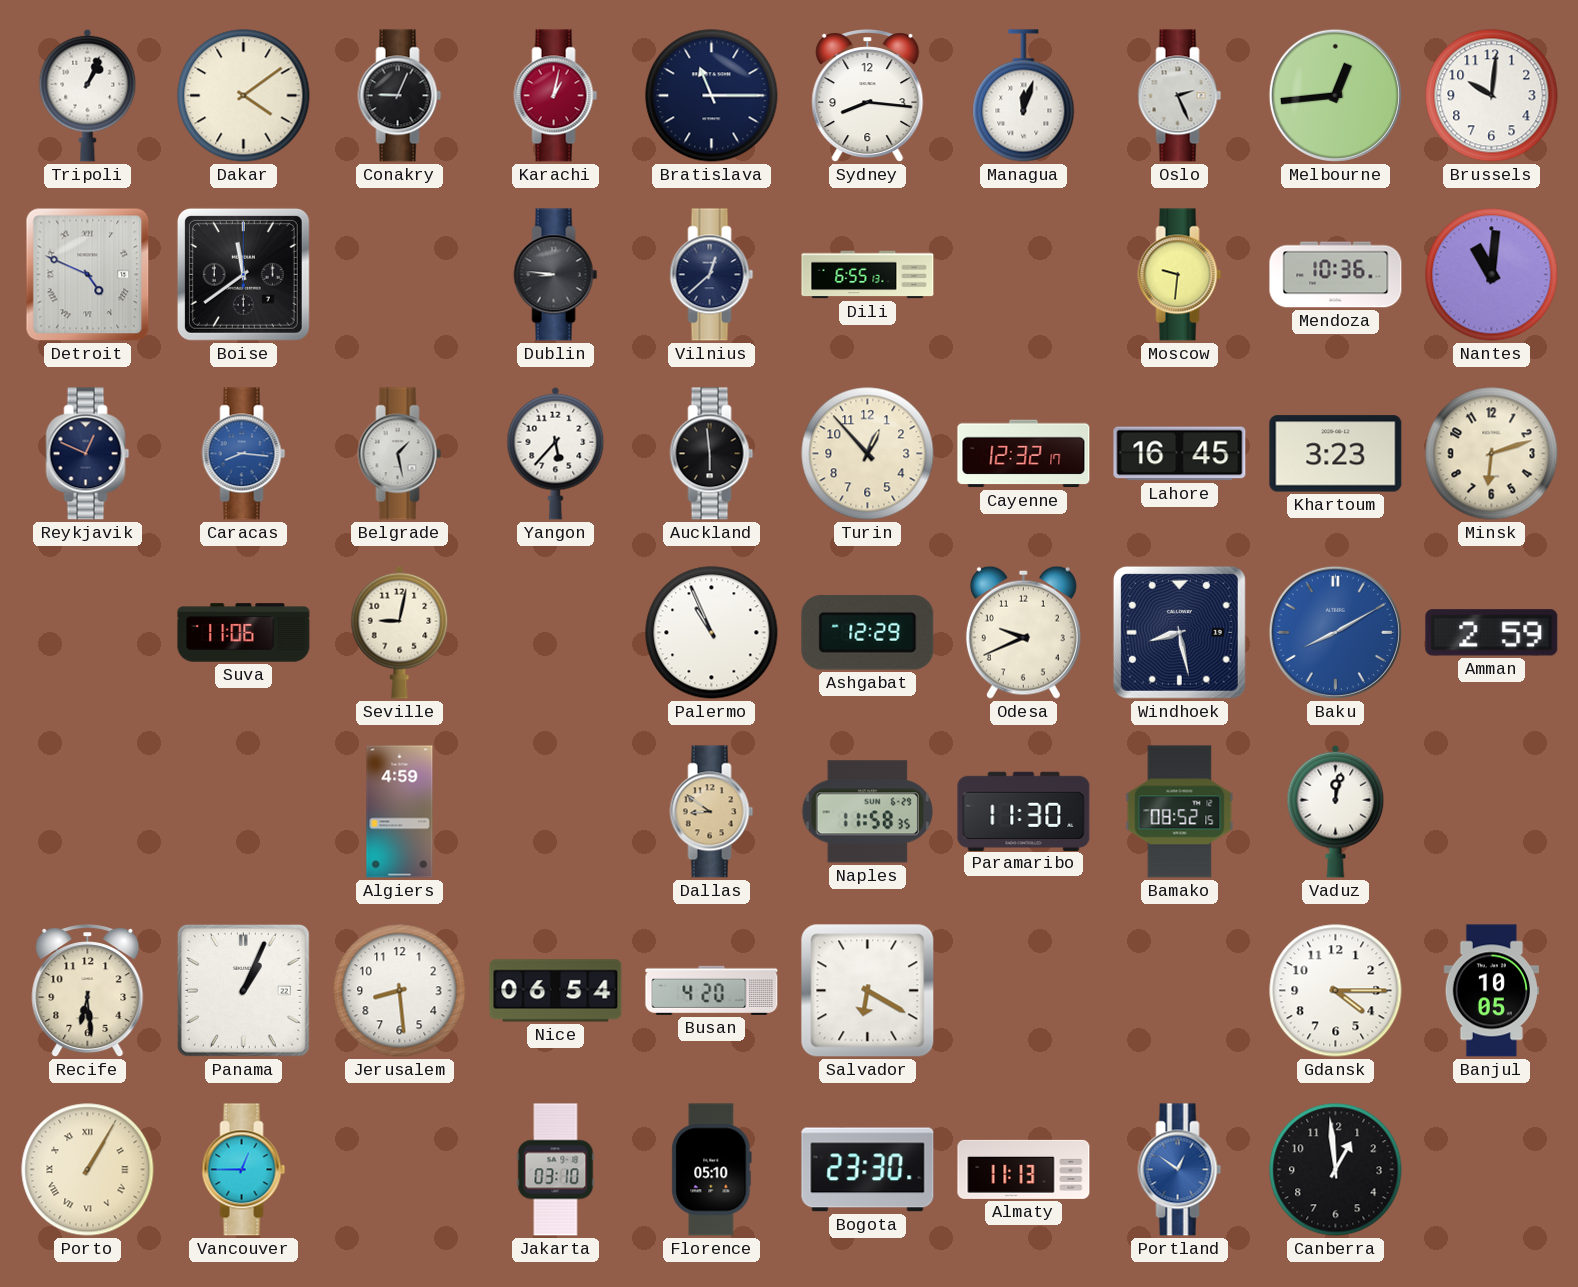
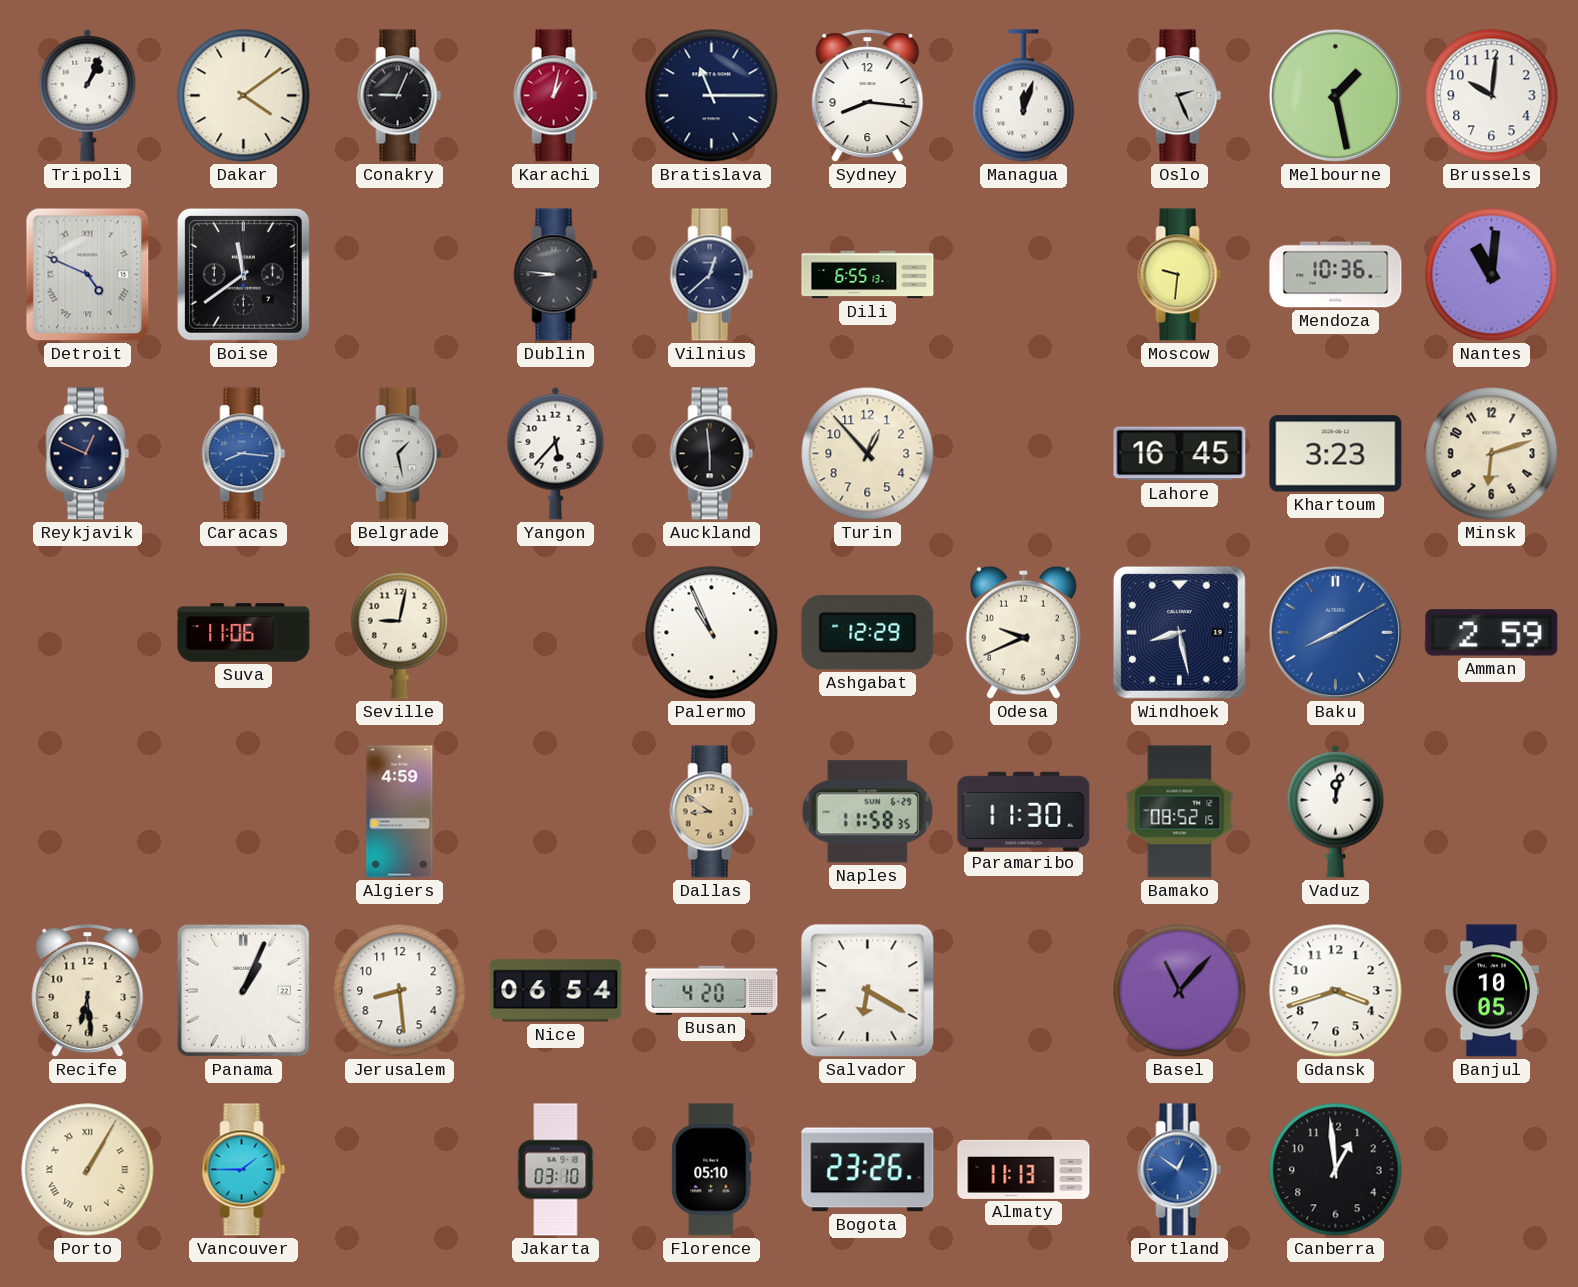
Melbourne: 12:44 -> 1:28
Cayenne: 12:32 -> none
Basel: none -> 11:07
Gdansk: 4:15 -> 3:42
Vancouver: 12:45 -> 1:45
Bogota: 23:30 -> 23:26
